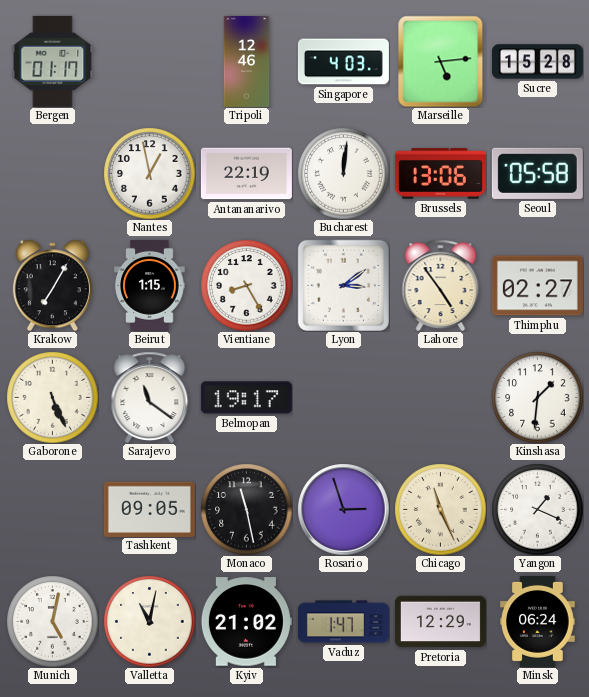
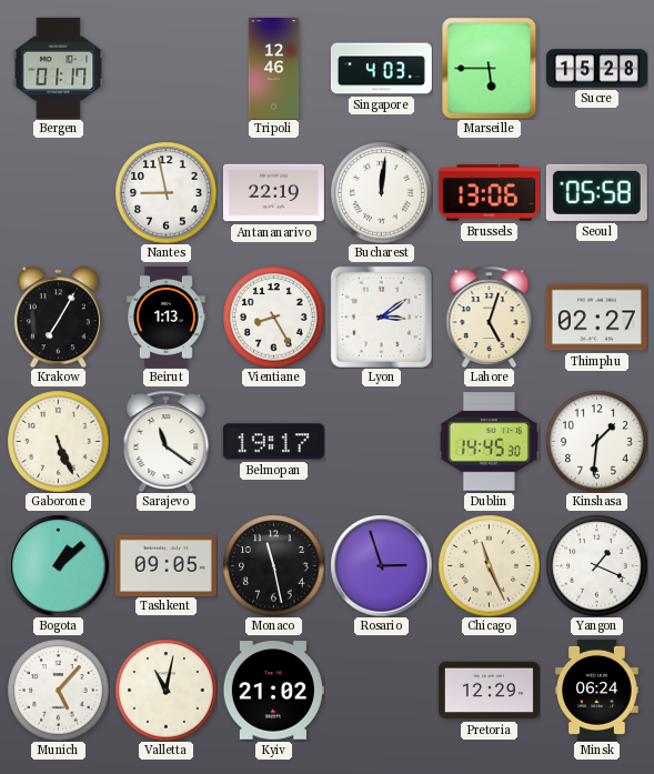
Marseille: 5:14 -> 5:45
Nantes: 12:58 -> 8:58
Beirut: 1:15 -> 1:13
Lahore: 4:54 -> 5:03
Dublin: none -> 14:45
Bogota: none -> 1:08
Munich: 5:02 -> 5:07
Vaduz: 1:47 -> none
